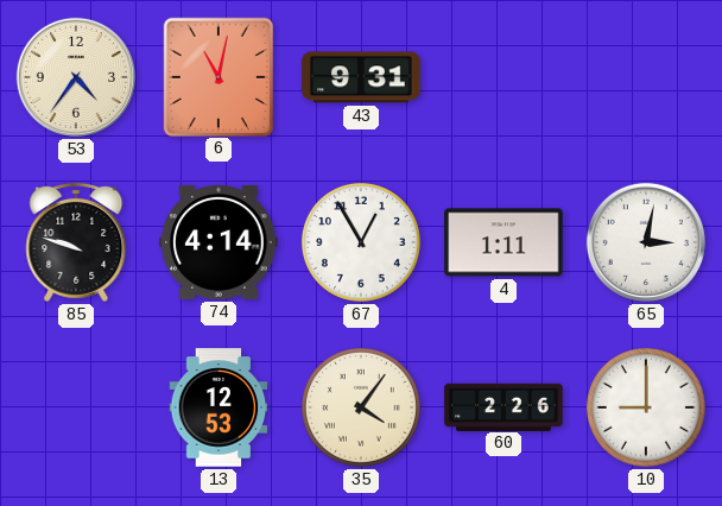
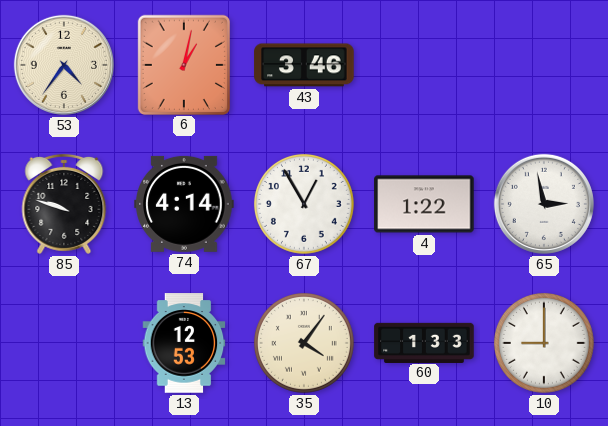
6: 11:02 -> 1:02
43: 9:31 -> 3:46
4: 1:11 -> 1:22
65: 3:02 -> 2:58
60: 2:26 -> 1:33
